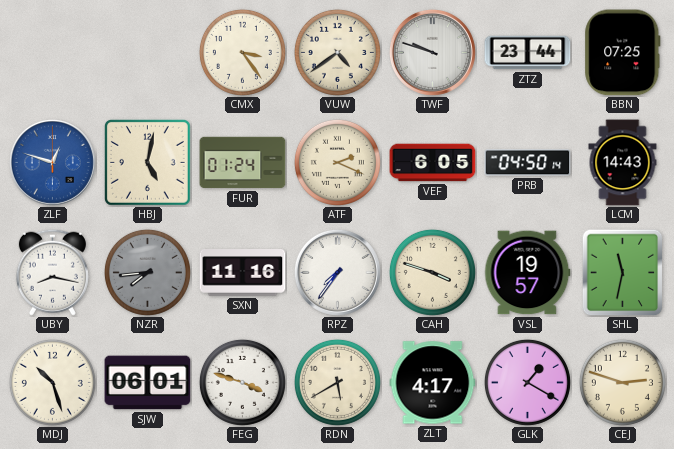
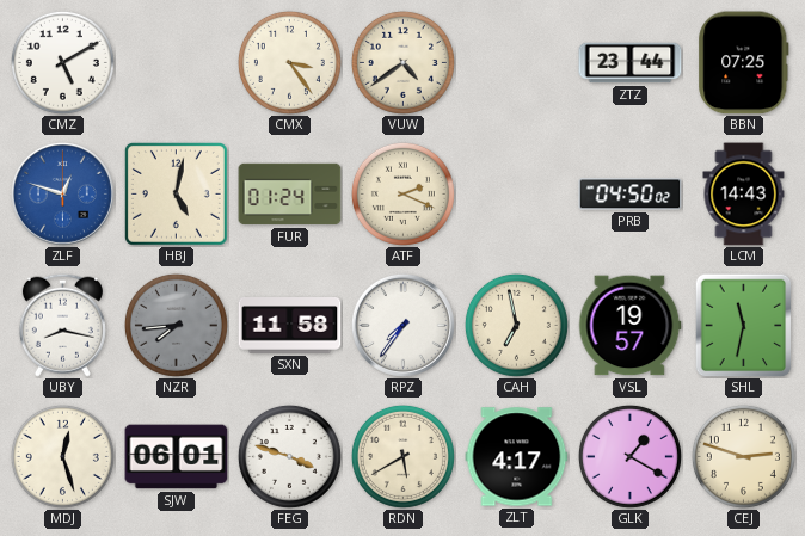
CMZ: none -> 5:10
TWF: 9:48 -> none
VEF: 6:05 -> none
PRB: 04:50:14 -> 04:50:02
SXN: 11:16 -> 11:58
CAH: 3:48 -> 6:58
MDJ: 10:27 -> 12:27
